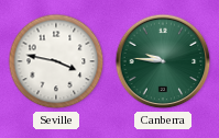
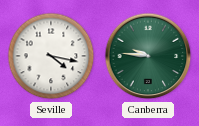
Seville: 3:47 -> 4:17
